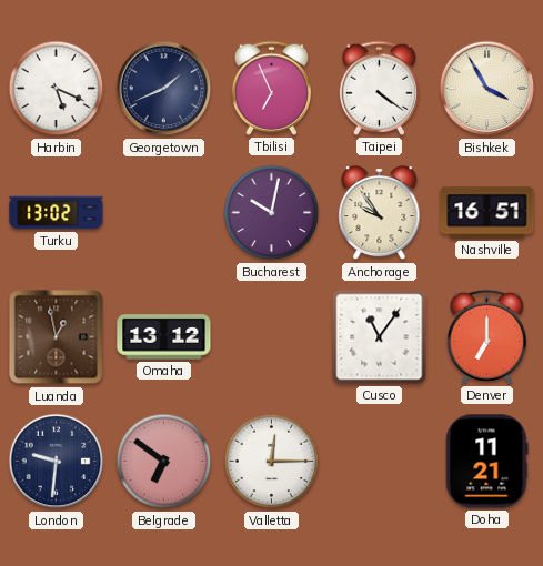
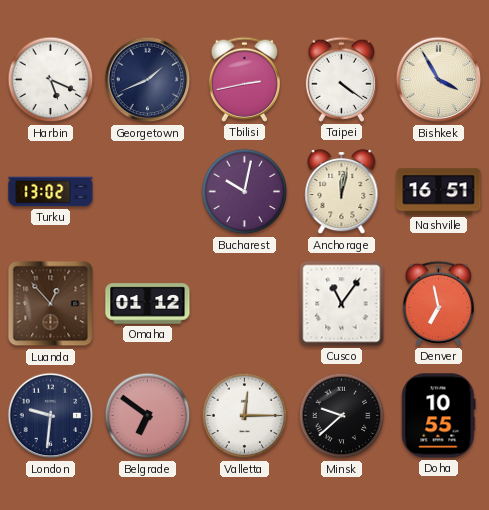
Tbilisi: 6:56 -> 2:43
Anchorage: 9:54 -> 12:02
Luanda: 12:58 -> 12:53
Omaha: 13:12 -> 01:12
Denver: 7:00 -> 6:58
Minsk: none -> 9:38
Doha: 11:21 -> 10:55
